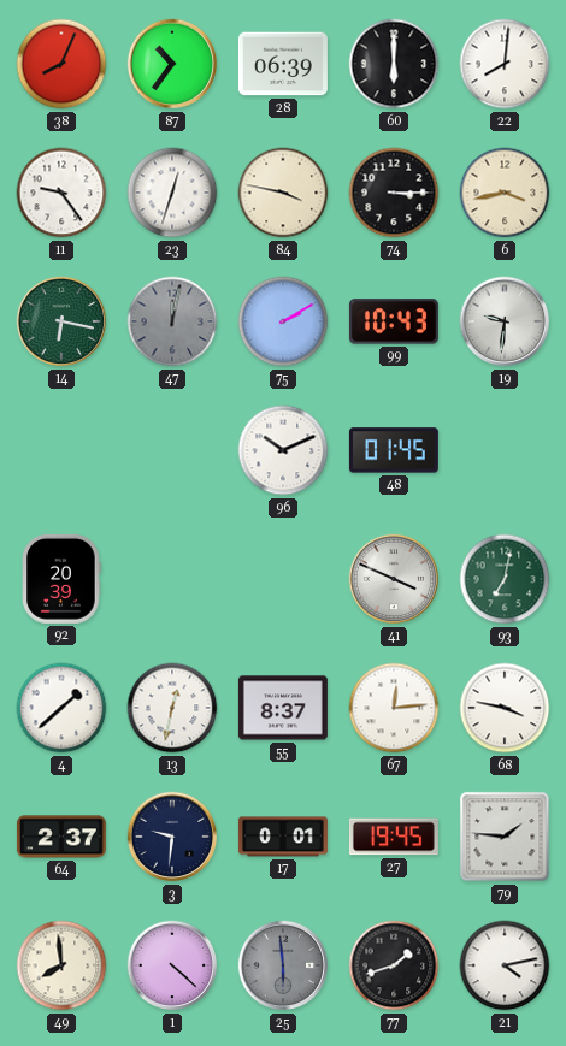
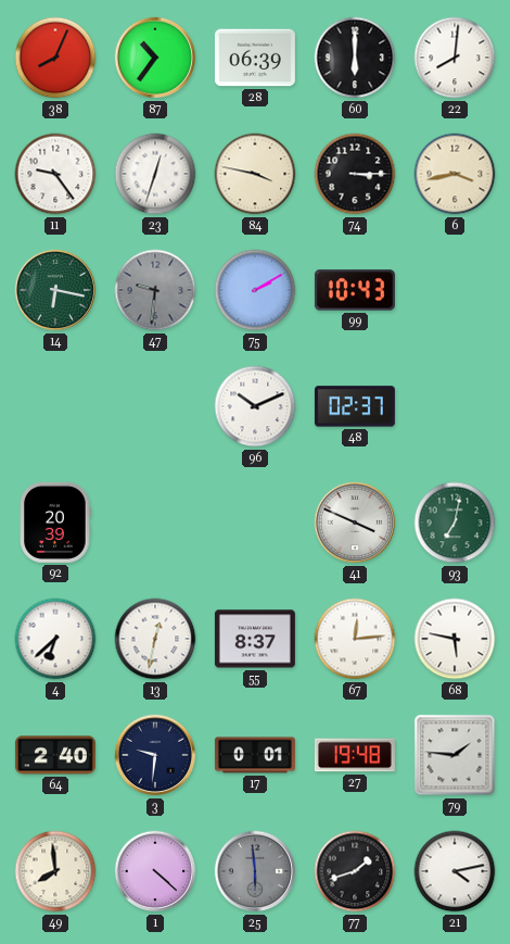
47: 12:02 -> 9:31
19: 9:31 -> none
48: 01:45 -> 02:37
4: 1:38 -> 6:38
68: 3:47 -> 5:47
64: 2:37 -> 2:40
27: 19:45 -> 19:48
